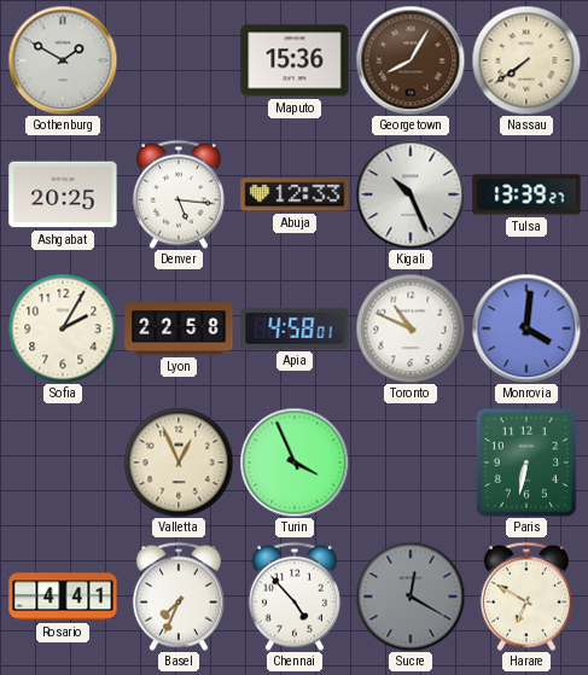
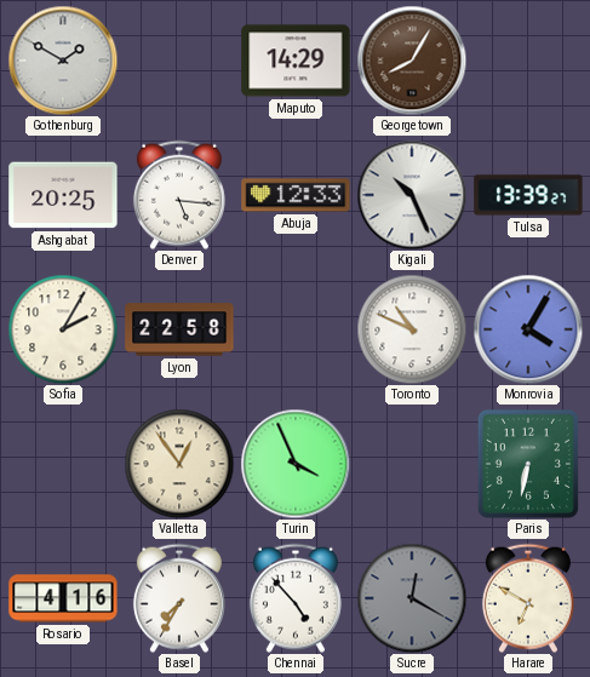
Maputo: 15:36 -> 14:29
Nassau: 7:39 -> none
Apia: 4:58 -> none
Monrovia: 4:01 -> 4:05
Valletta: 12:56 -> 12:54
Rosario: 4:41 -> 4:16
Basel: 7:34 -> 7:35
